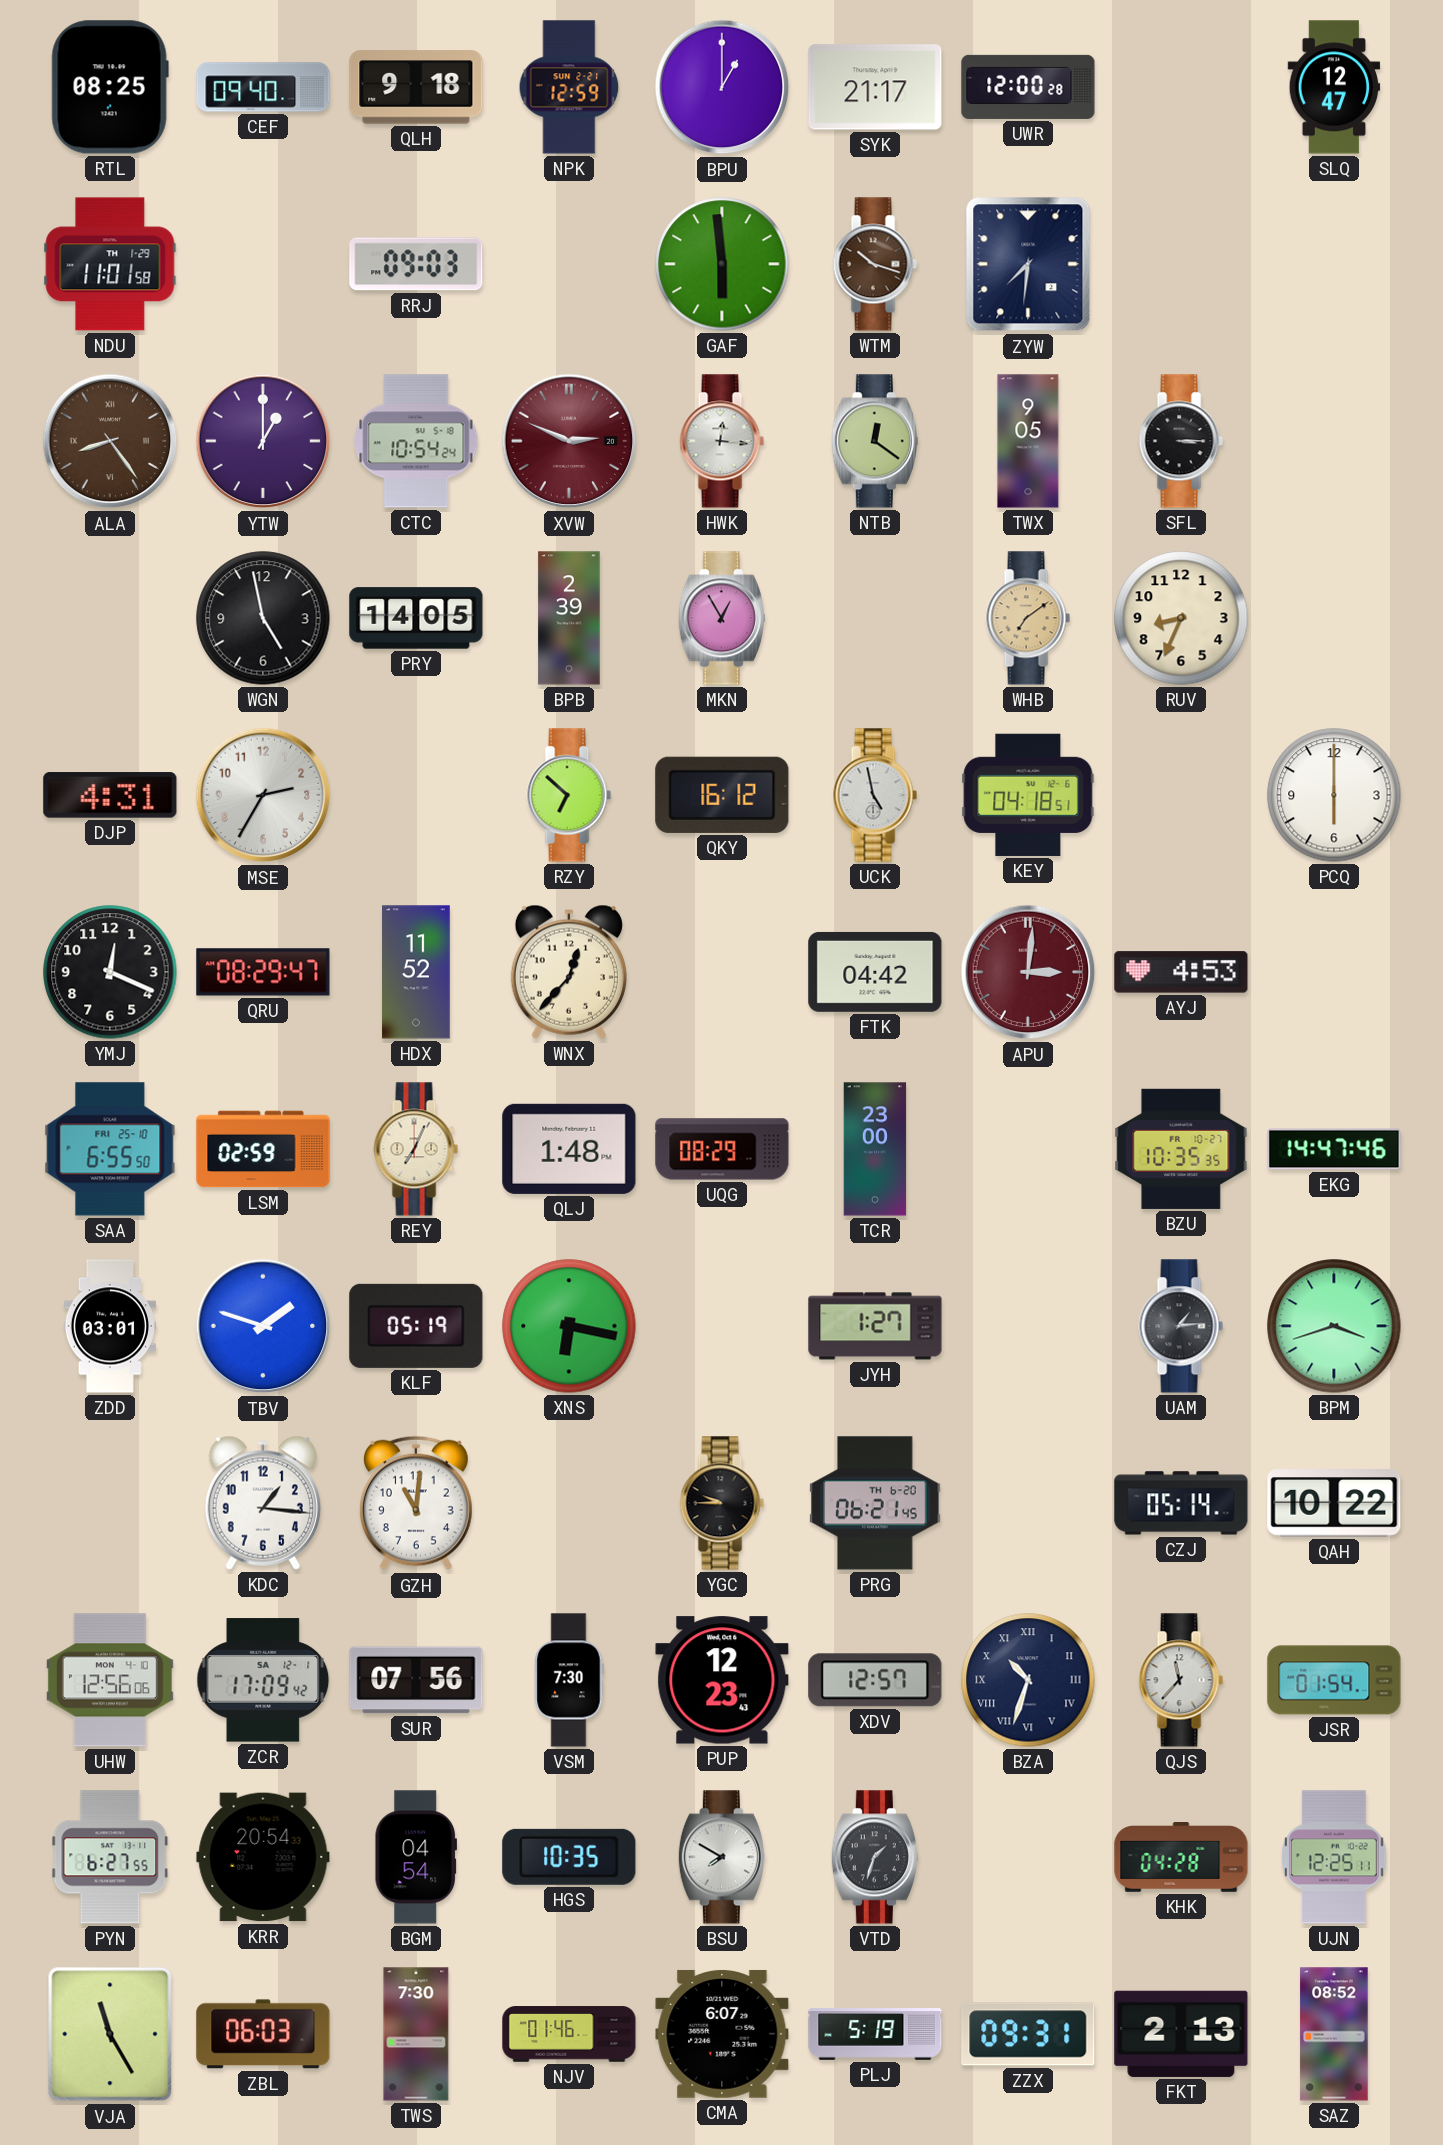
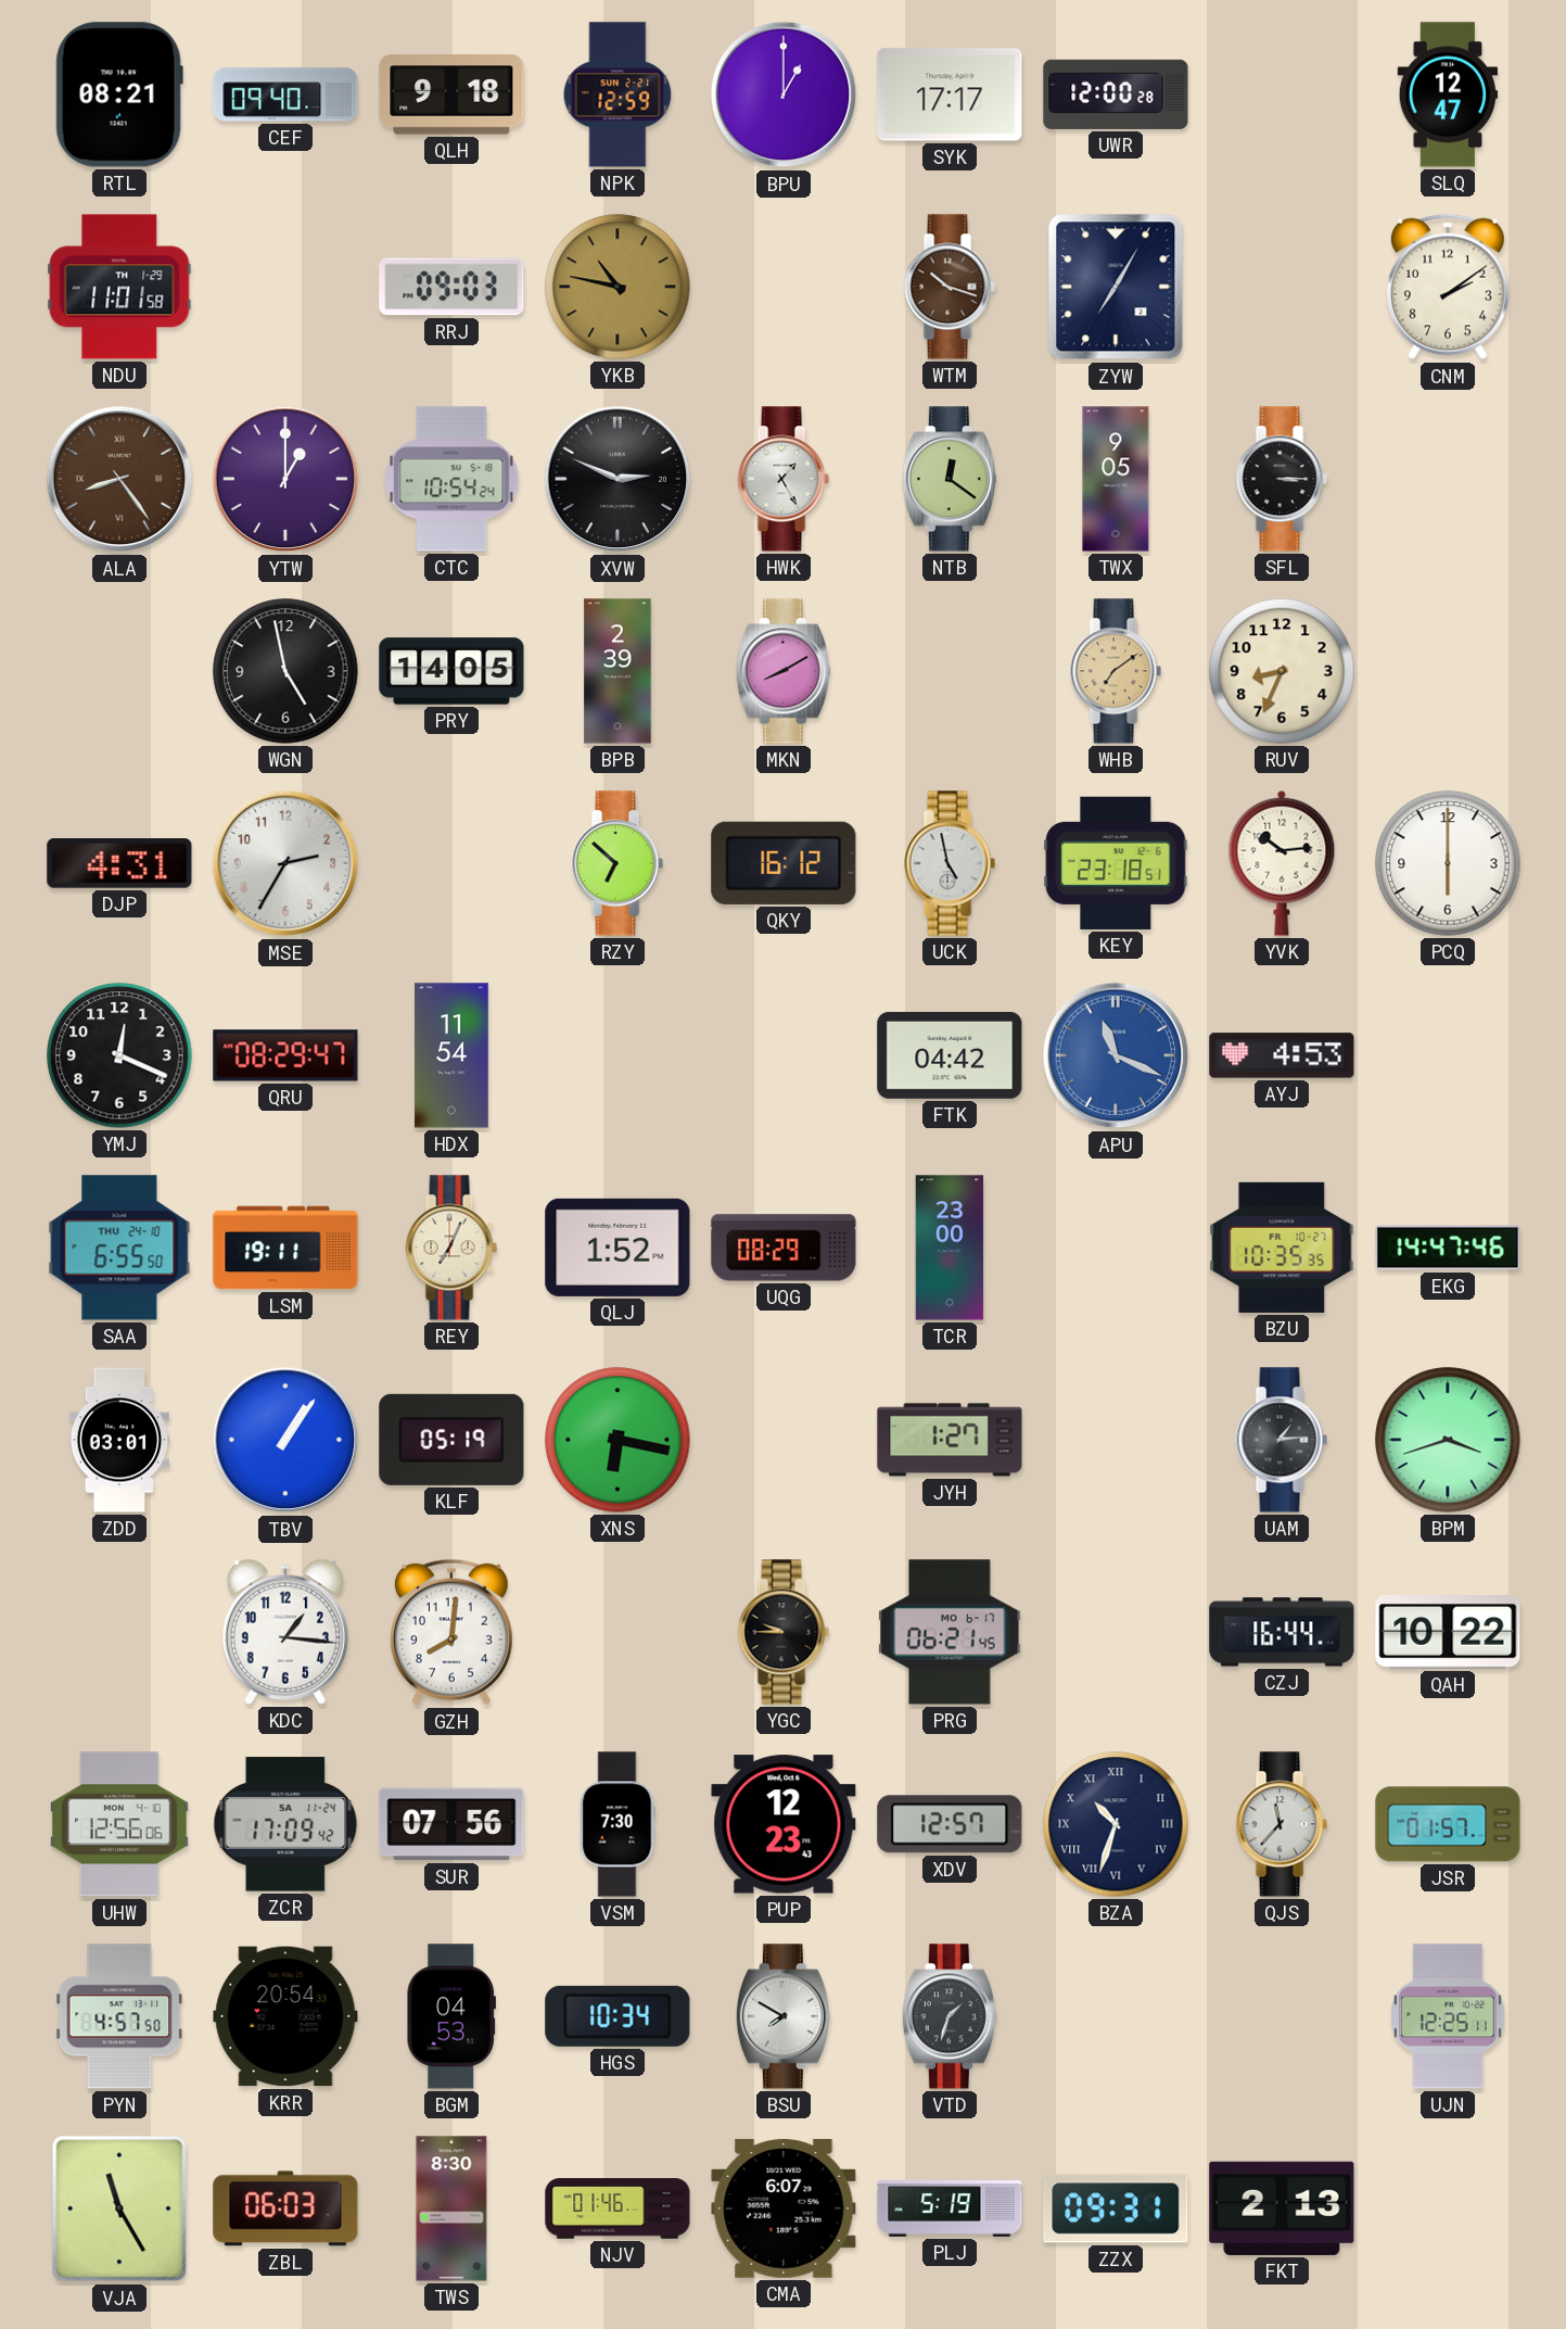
RTL: 08:25 -> 08:21
SYK: 21:17 -> 17:17
YKB: none -> 10:47
GAF: 5:59 -> none
ZYW: 7:31 -> 7:05
CNM: none -> 2:09
XVW dial: burgundy -> black
HWK: 12:16 -> 1:25
MKN: 12:55 -> 8:10
KEY: 04:18 -> 23:18
YVK: none -> 10:14
HDX: 11:52 -> 11:54
WNX: 12:37 -> none
APU: 3:01 -> 11:19
APU dial: burgundy -> blue
SAA date: FRI 25-10 -> THU 24-10
LSM: 02:59 -> 19:11
QLJ: 1:48 -> 1:52
TBV: 1:48 -> 1:06
GZH: 11:01 -> 8:01
PRG date: TH 6-20 -> MO 6-17
CZJ: 05:14 -> 16:44
ZCR date: SA 12-1 -> SA 11-24
JSR: 01:54 -> 01:57
PYN: 6:27 -> 4:57
BGM: 04:54 -> 04:53
HGS: 10:35 -> 10:34
KHK: 04:28 -> none
TWS: 7:30 -> 8:30
SAZ: 08:52 -> none
